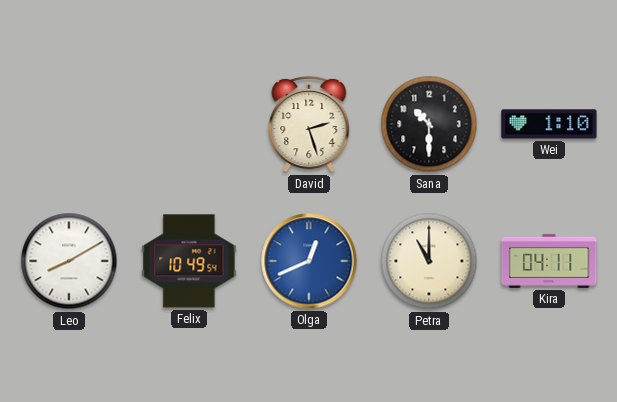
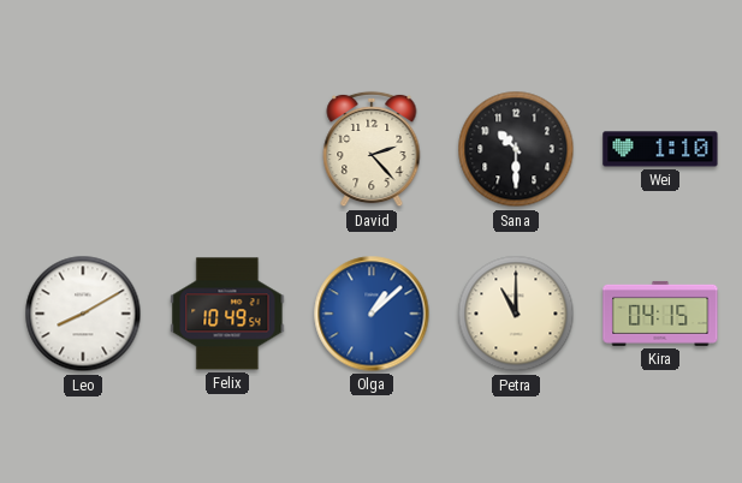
David: 2:27 -> 2:23
Olga: 12:41 -> 1:08
Kira: 04:11 -> 04:15
